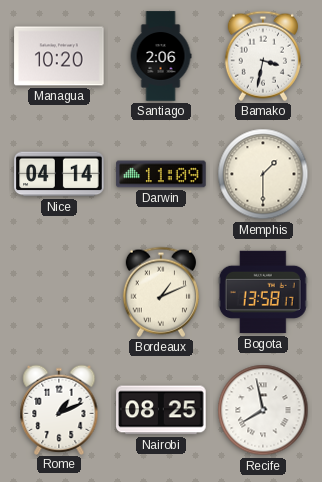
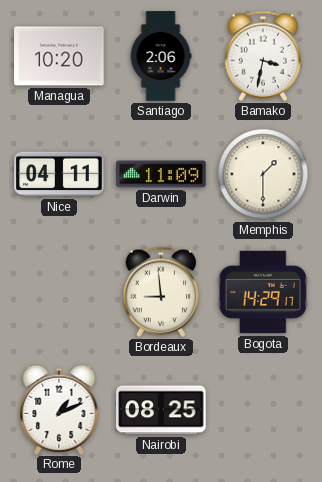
Nice: 04:14 -> 04:11
Bordeaux: 1:11 -> 8:59
Bogota: 13:58 -> 14:29
Recife: 7:58 -> none
